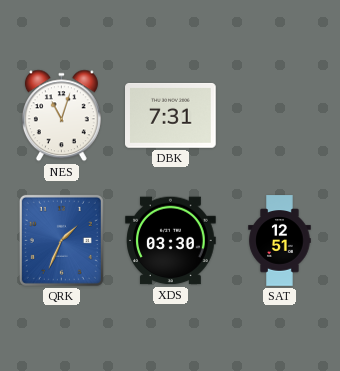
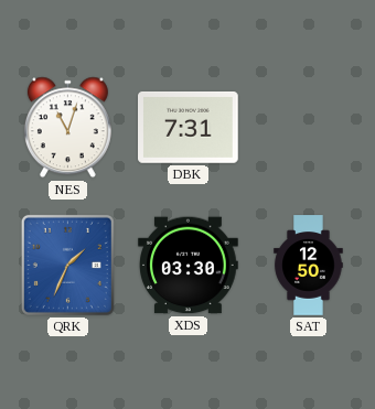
SAT: 12:51 -> 12:50
